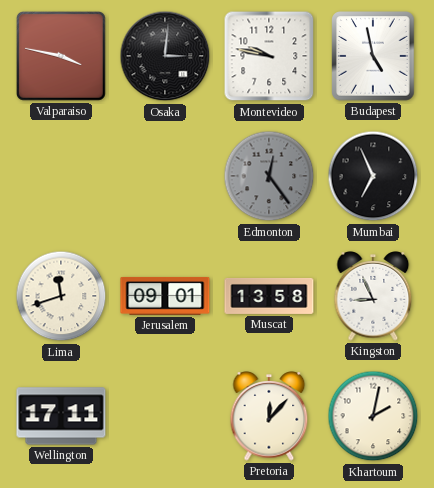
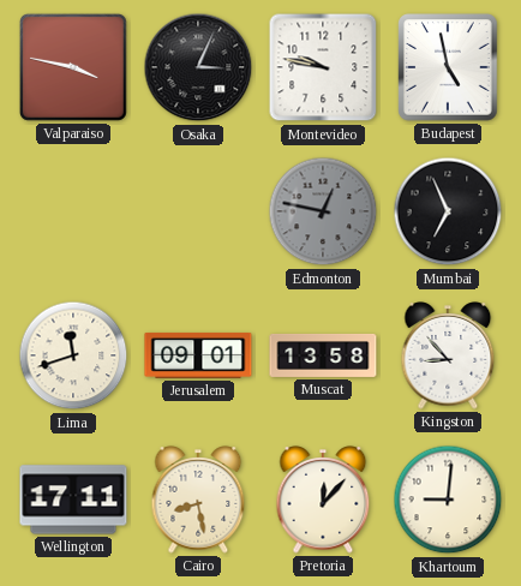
Osaka: 3:01 -> 3:04
Edmonton: 12:24 -> 12:47
Kingston: 8:56 -> 8:53
Cairo: none -> 8:28
Khartoum: 2:02 -> 9:01
